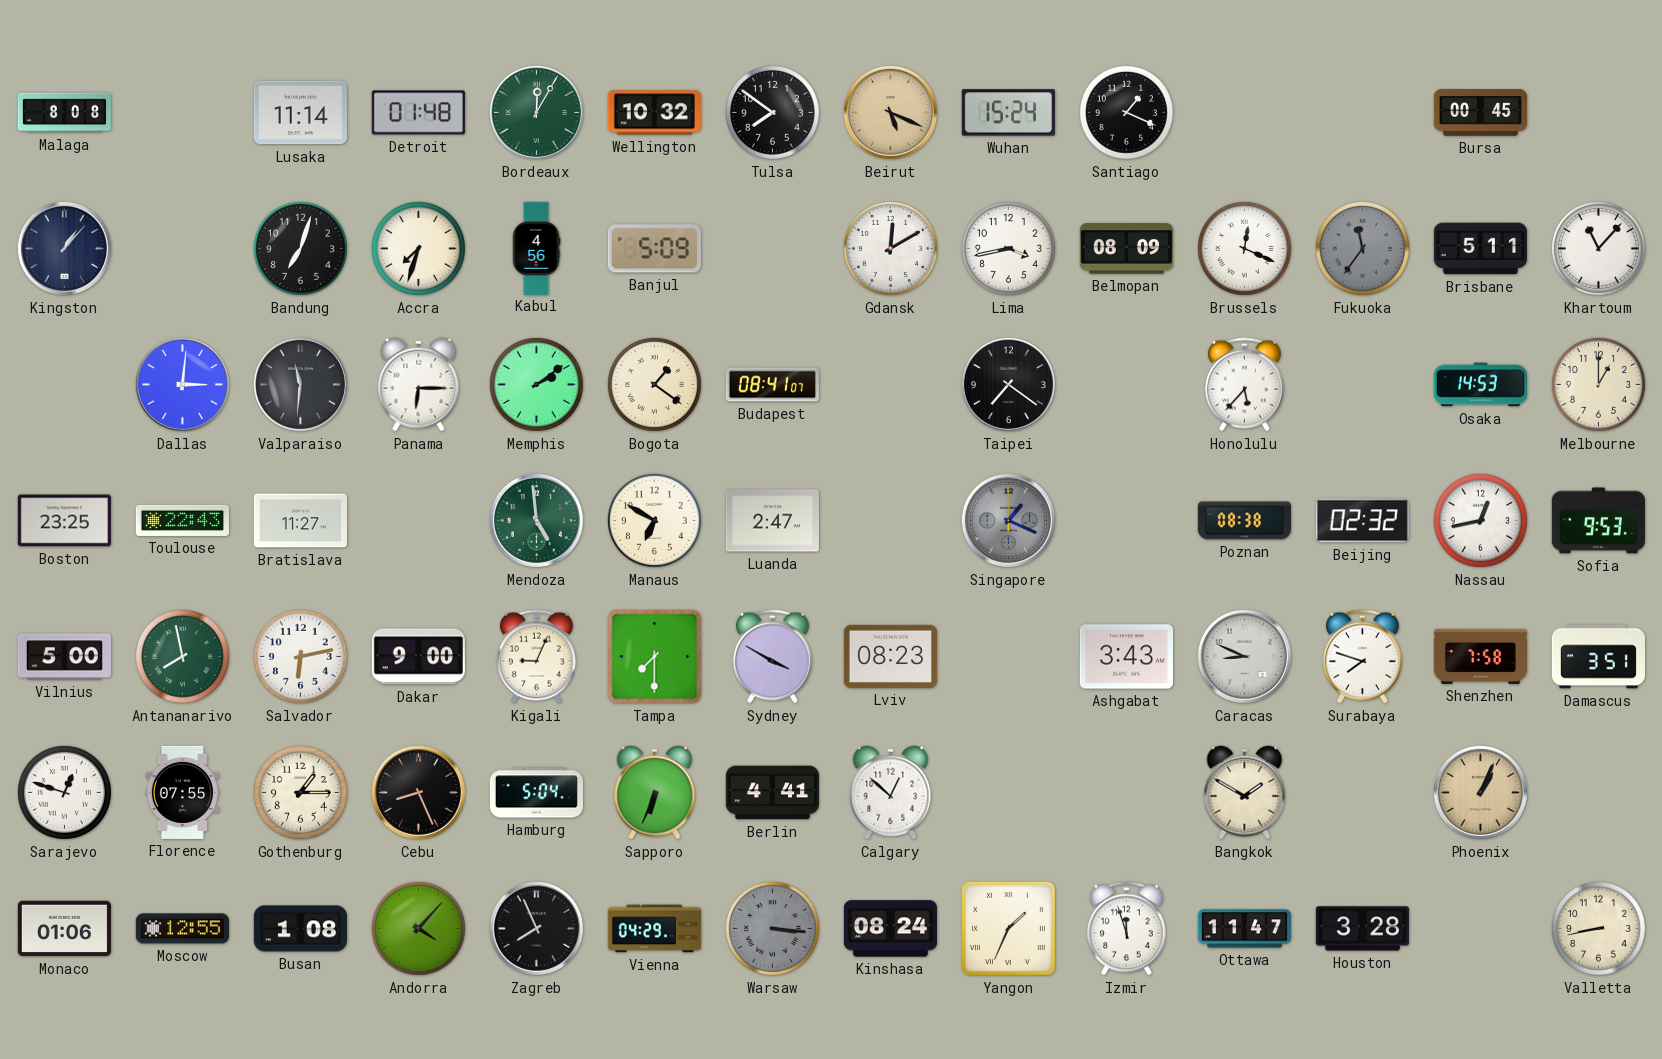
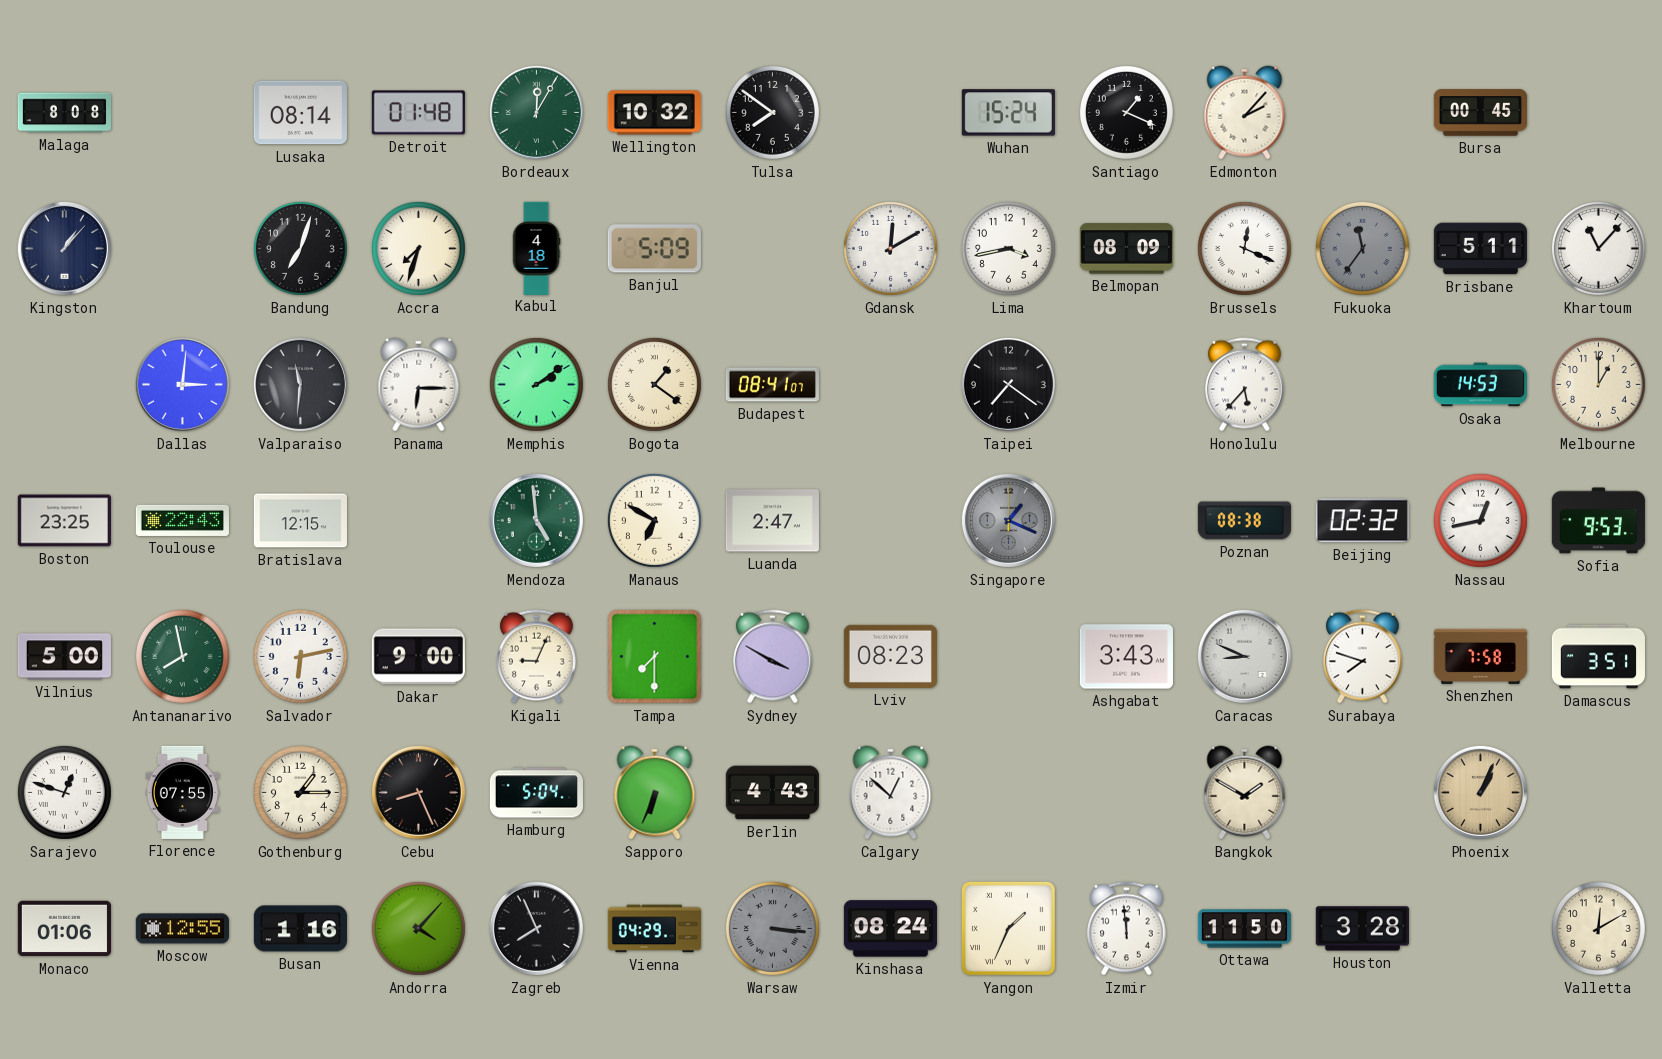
Lusaka: 11:14 -> 08:14
Beirut: 5:19 -> none
Edmonton: none -> 2:07
Kabul: 4:56 -> 4:18
Bratislava: 11:27 -> 12:15
Berlin: 4:41 -> 4:43
Busan: 1:08 -> 1:16
Izmir: 11:57 -> 11:59
Ottawa: 11:47 -> 11:50
Valletta: 8:43 -> 12:10
